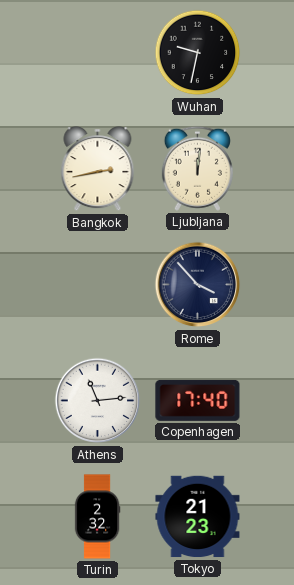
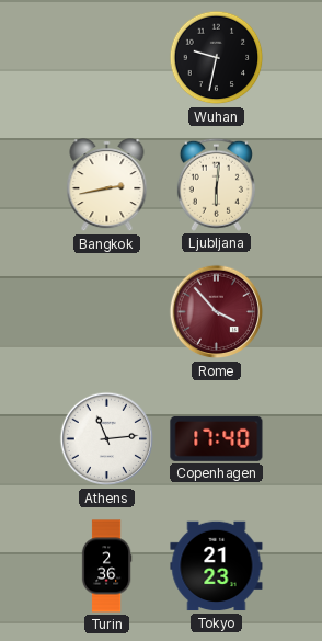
Ljubljana: 12:01 -> 6:01
Rome dial: navy -> burgundy
Turin: 2:32 -> 2:36
